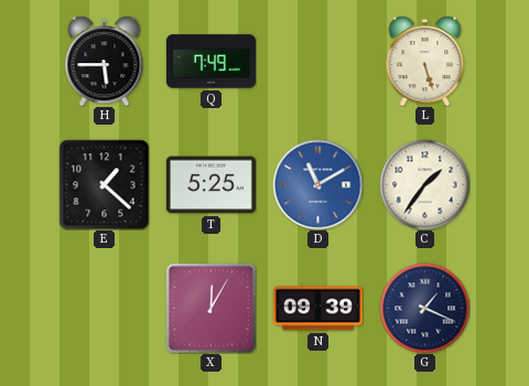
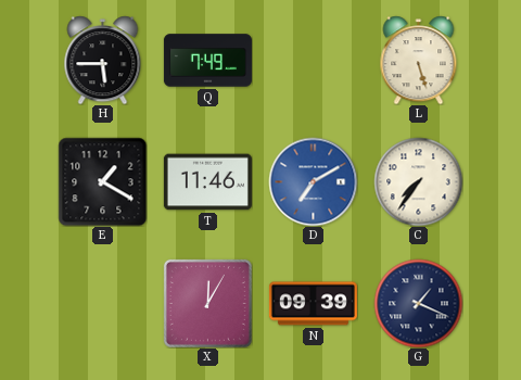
E: 1:22 -> 1:20
T: 5:25 -> 11:46
D: 11:10 -> 7:10
C: 1:36 -> 7:36
